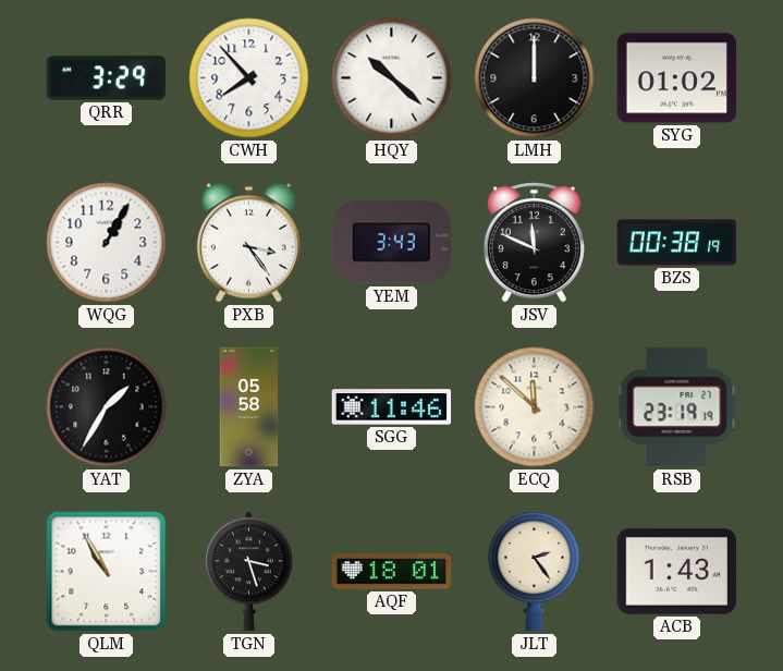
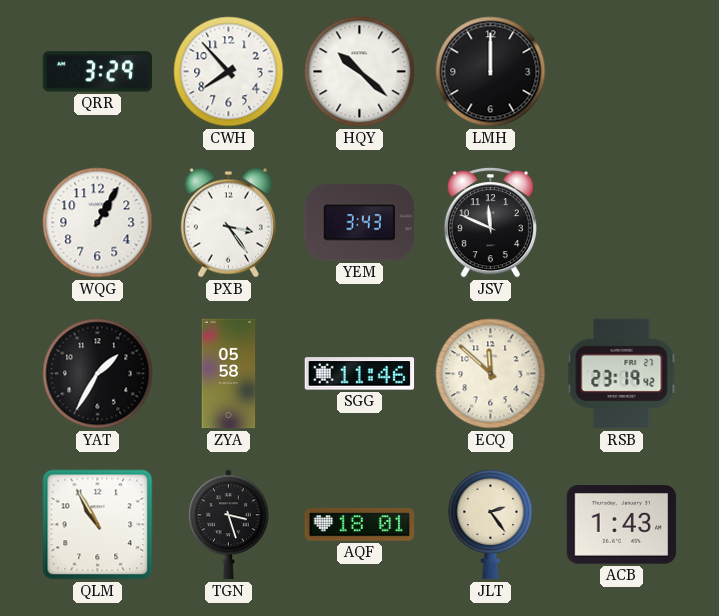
SYG: 01:02 -> none
BZS: 00:38 -> none
RSB: 23:19:19 -> 23:19:42
